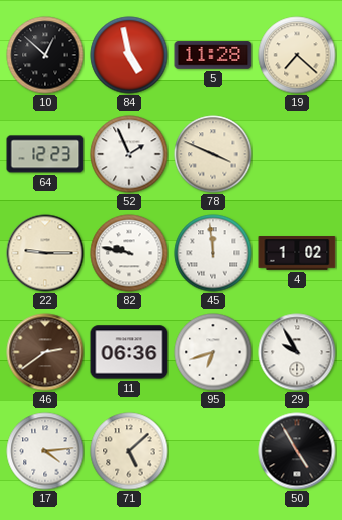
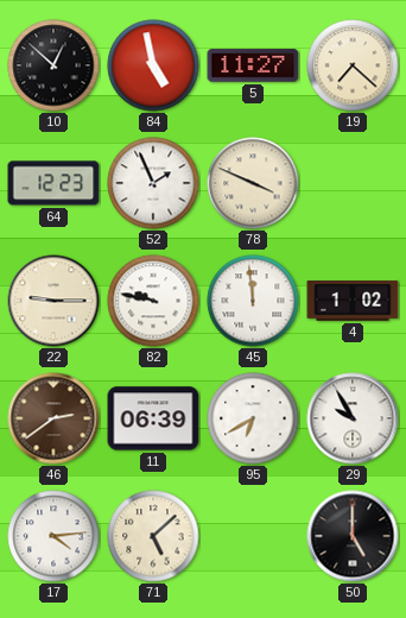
5: 11:28 -> 11:27
11: 06:36 -> 06:39
95: 6:42 -> 6:40
50: 4:55 -> 5:00
